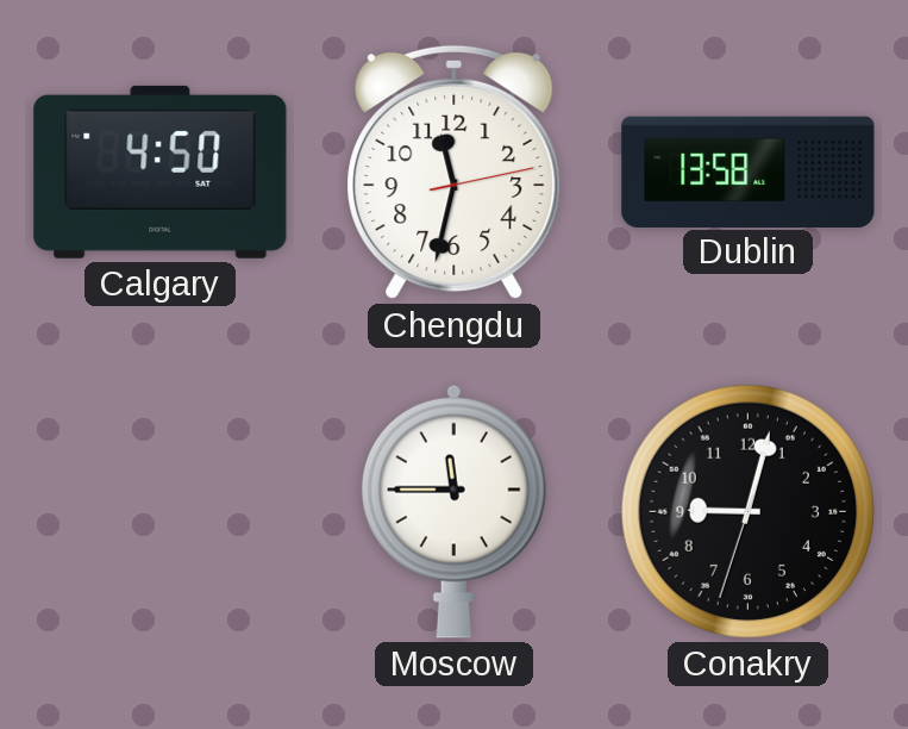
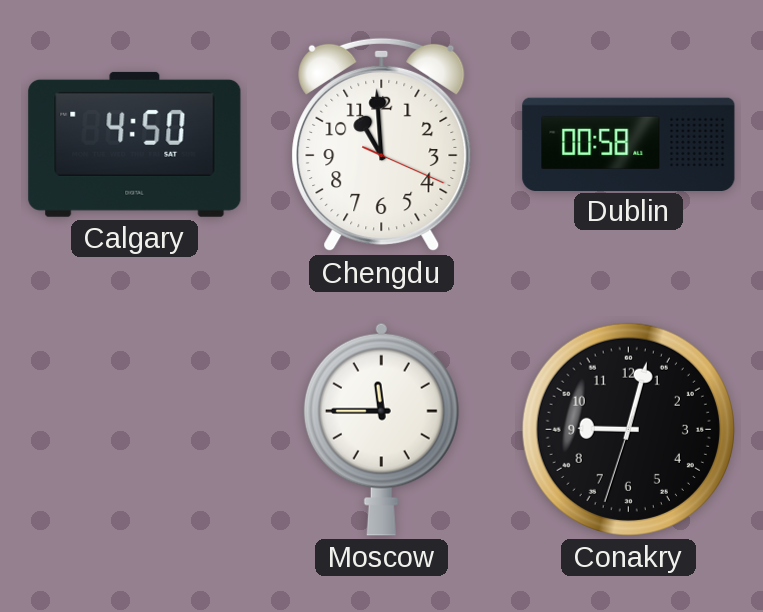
Chengdu: 11:32 -> 10:59
Dublin: 13:58 -> 00:58
